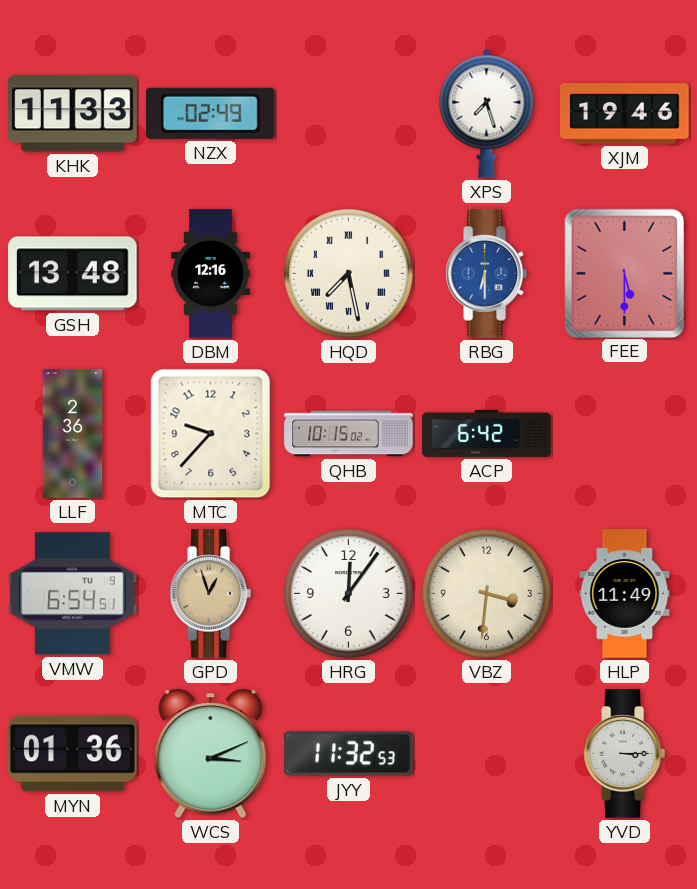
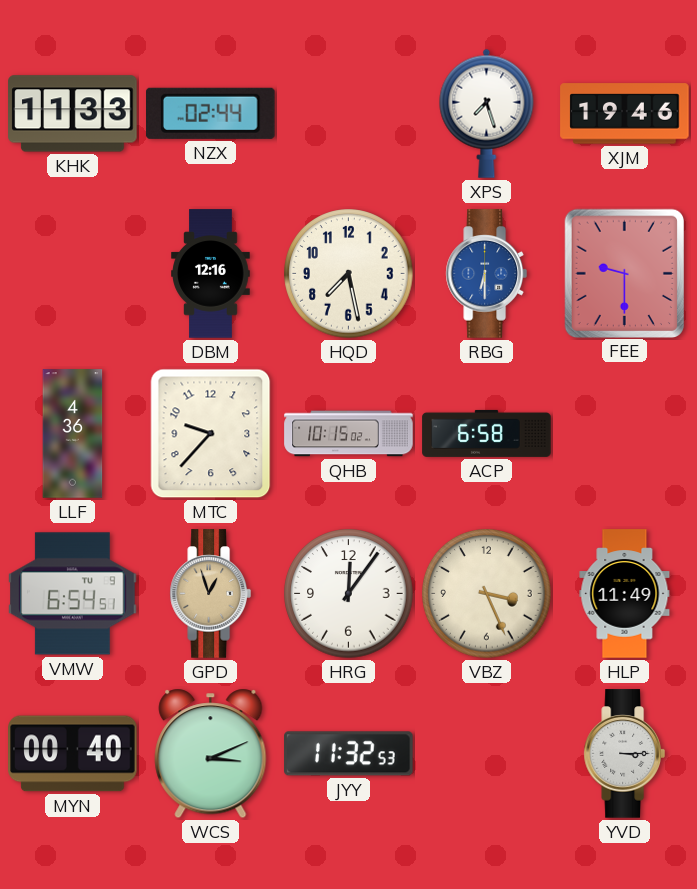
NZX: 02:49 -> 02:44
GSH: 13:48 -> none
HQD numerals: Roman -> Arabic
FEE: 5:30 -> 9:30
LLF: 2:36 -> 4:36
ACP: 6:42 -> 6:58
VBZ: 3:31 -> 3:26
MYN: 01:36 -> 00:40
